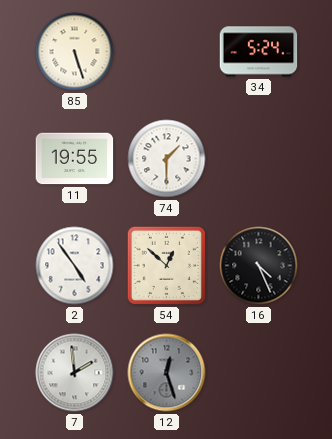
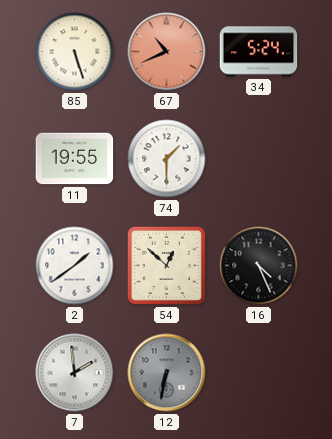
67: none -> 10:41
2: 4:54 -> 1:39
12: 12:27 -> 6:32
